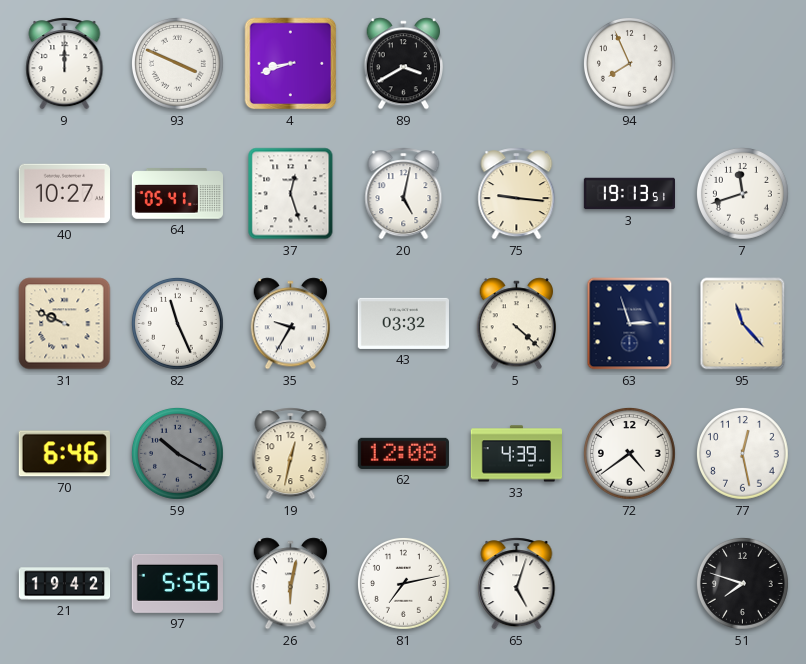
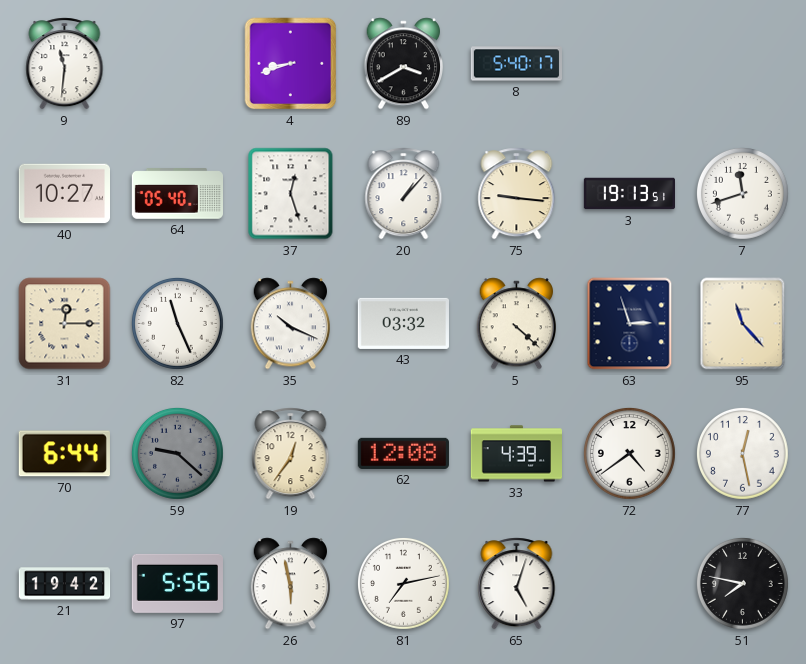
9: 12:00 -> 11:31
93: 3:49 -> none
8: none -> 5:40
94: 7:56 -> none
64: 05:41 -> 05:40
20: 5:02 -> 1:07
31: 9:49 -> 12:15
35: 9:35 -> 10:19
70: 6:46 -> 6:44
59: 10:20 -> 9:22
19: 12:32 -> 12:36
26: 6:02 -> 5:58
51: 7:48 -> 7:47
